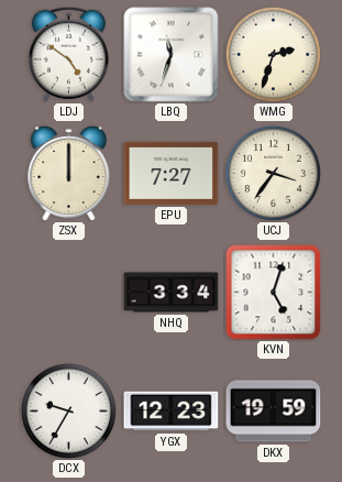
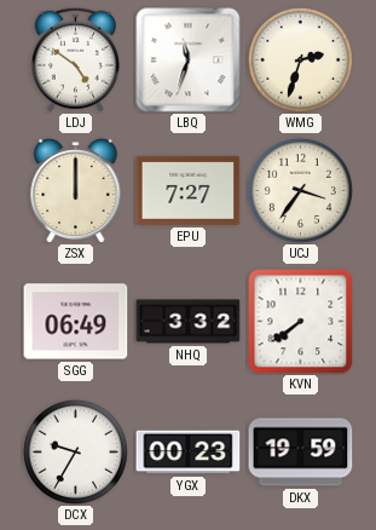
SGG: none -> 06:49
NHQ: 3:34 -> 3:32
KVN: 5:03 -> 7:39
YGX: 12:23 -> 00:23
